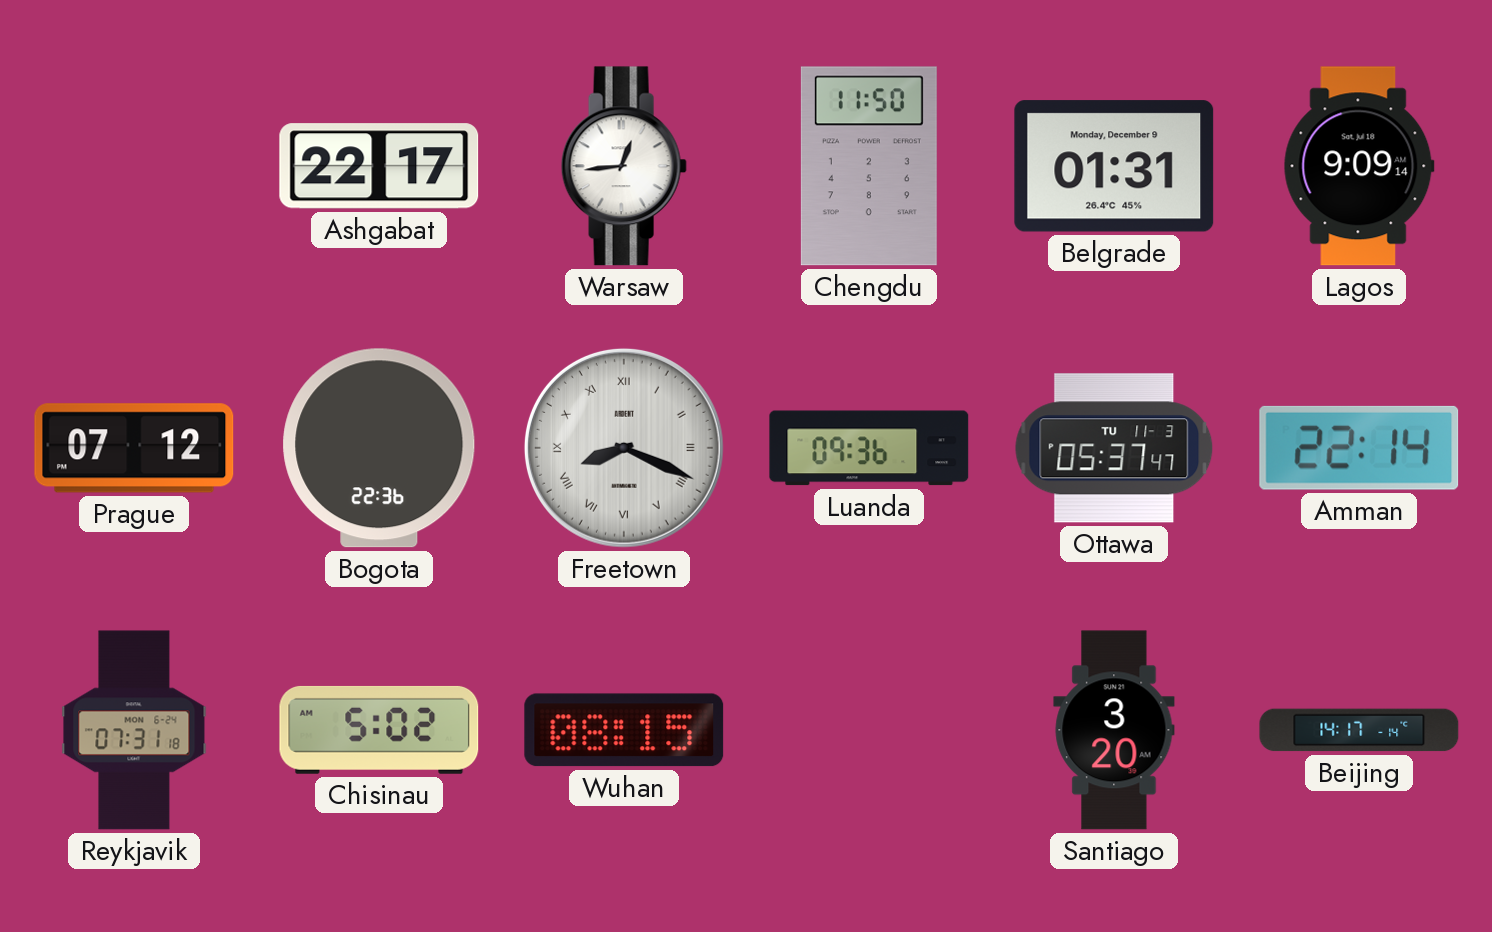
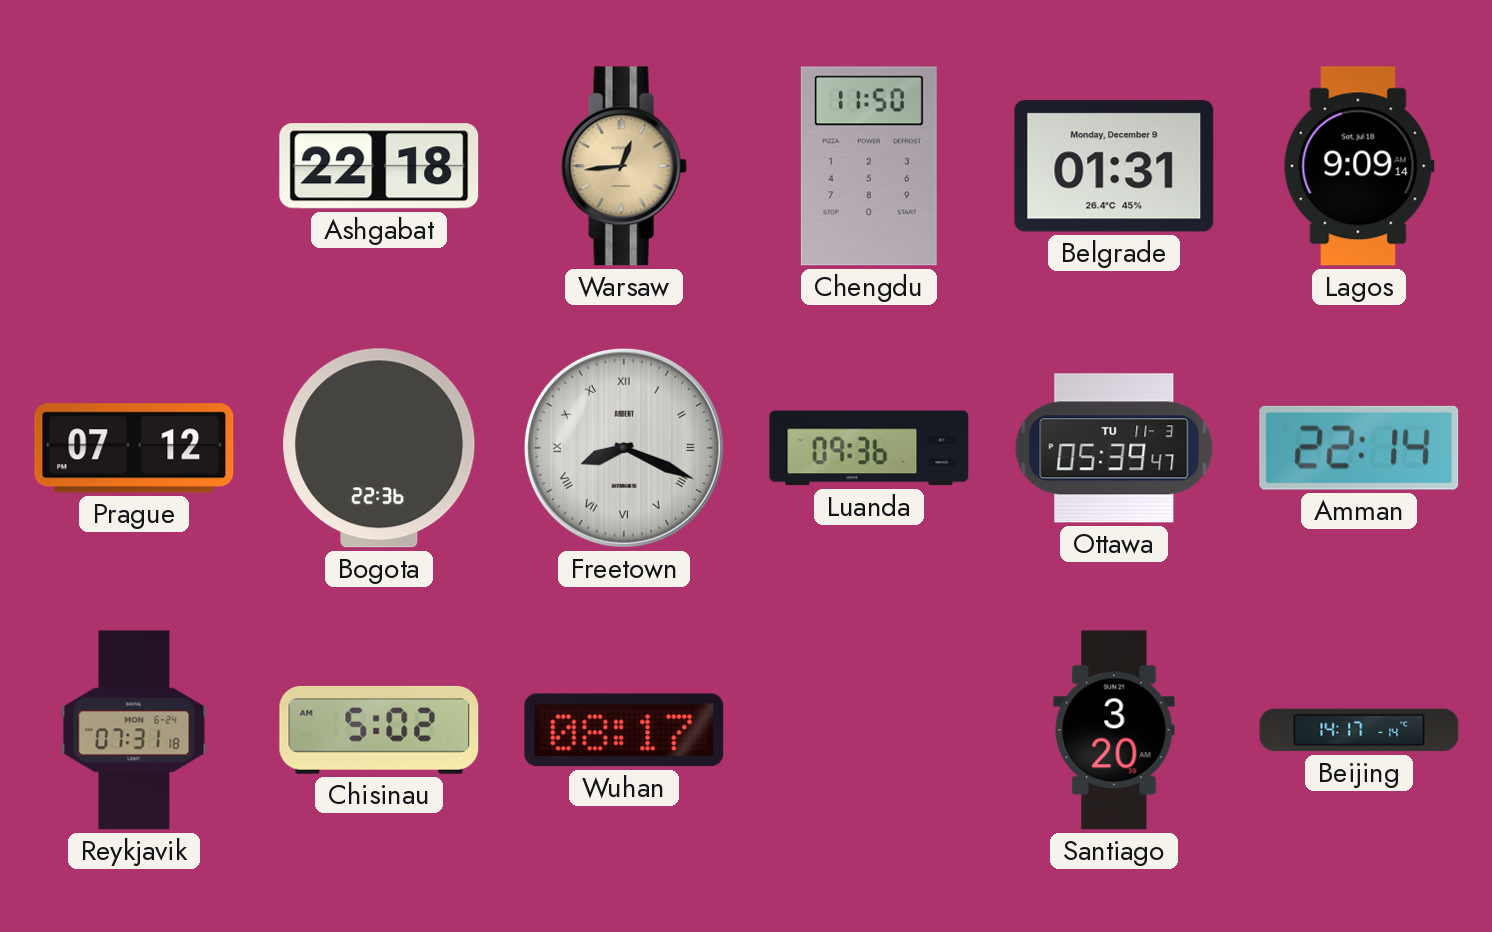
Ashgabat: 22:17 -> 22:18
Warsaw dial: white -> champagne
Ottawa: 05:37 -> 05:39
Wuhan: 08:15 -> 08:17
